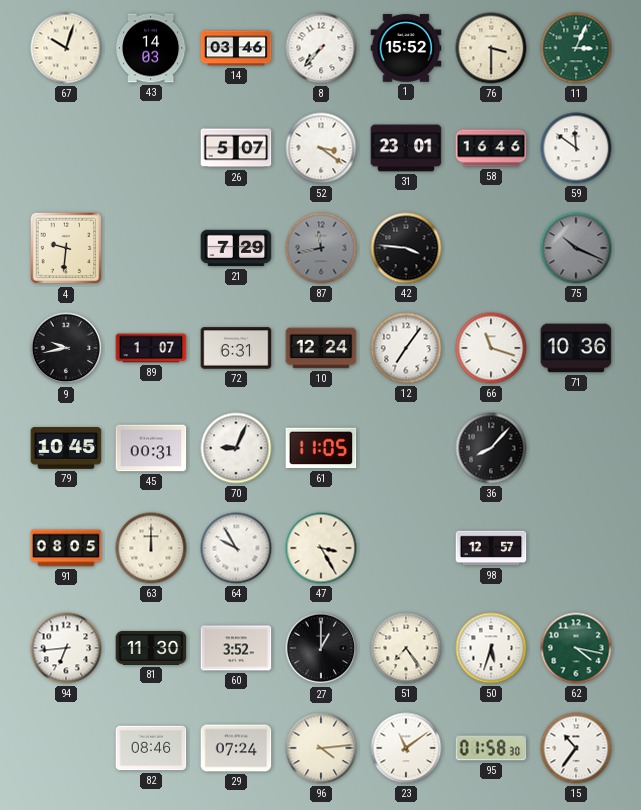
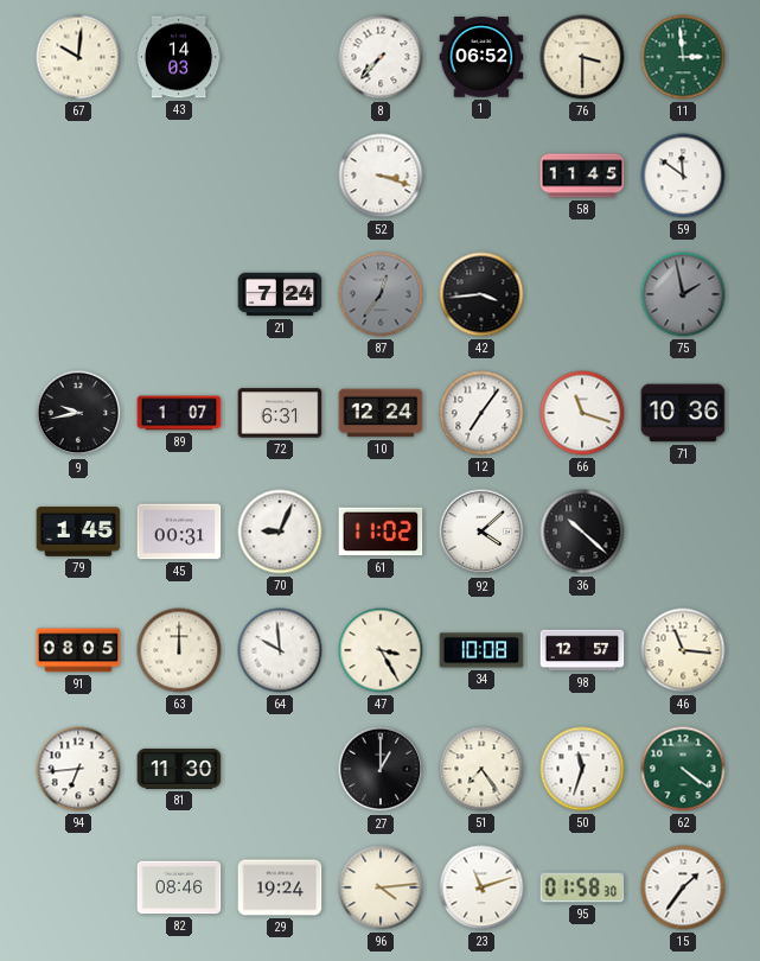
67: 10:03 -> 10:01
14: 03:46 -> none
1: 15:52 -> 06:52
11: 3:04 -> 2:59
26: 5:07 -> none
52: 3:21 -> 3:18
31: 23:01 -> none
58: 16:46 -> 11:45
4: 9:31 -> none
21: 7:29 -> 7:24
87: 11:43 -> 12:36
42: 3:46 -> 3:44
75: 10:19 -> 1:58
79: 10:45 -> 1:45
61: 11:05 -> 11:02
92: none -> 4:08
36: 8:07 -> 10:22
64: 9:55 -> 9:59
34: none -> 10:08
46: none -> 11:16
60: 3:52 -> none
50: 5:33 -> 11:33
62: 4:17 -> 4:21
29: 07:24 -> 19:24
23: 11:09 -> 11:12
15: 10:36 -> 1:36
